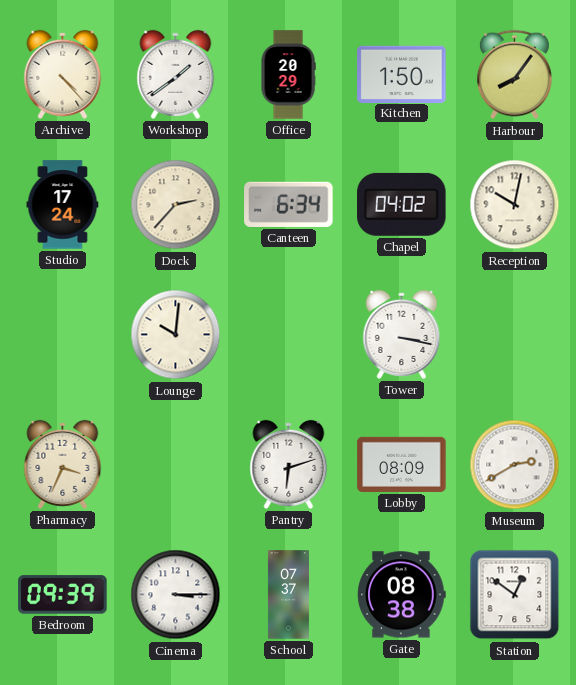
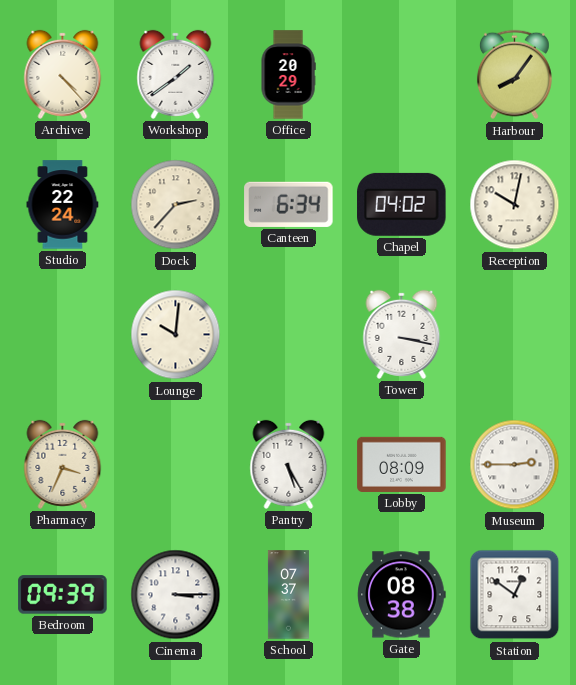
Kitchen: 1:50 -> none
Studio: 17:24 -> 22:24
Pantry: 6:12 -> 5:25
Museum: 2:40 -> 2:45
